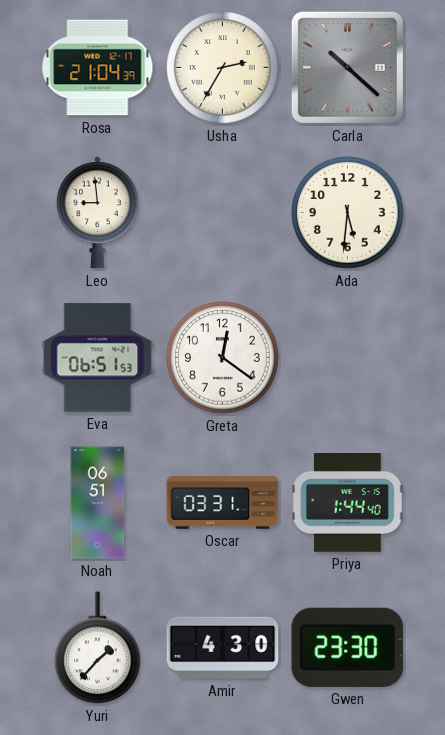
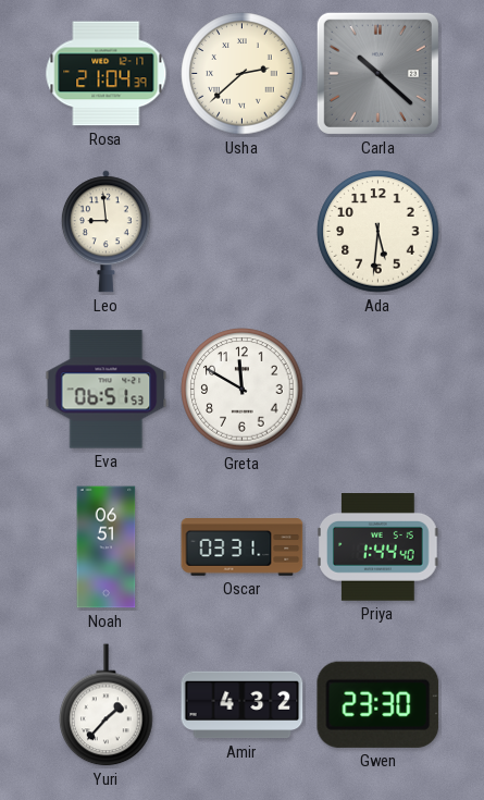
Usha: 2:35 -> 2:38
Greta: 12:21 -> 11:50
Amir: 4:30 -> 4:32
